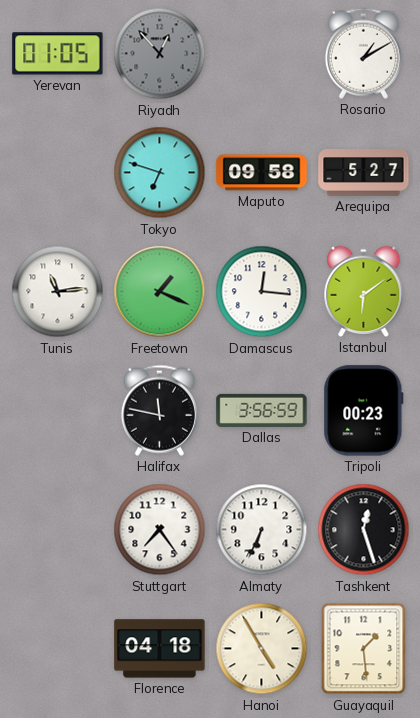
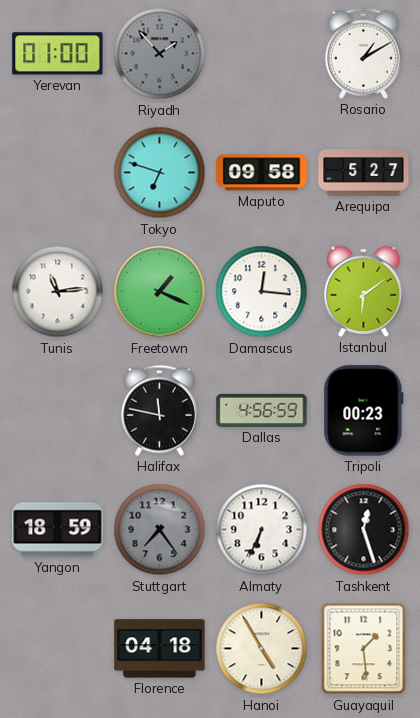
Yerevan: 01:05 -> 01:00
Riyadh: 12:53 -> 1:53
Dallas: 3:56 -> 4:56
Yangon: none -> 18:59
Stuttgart dial: white -> grey
